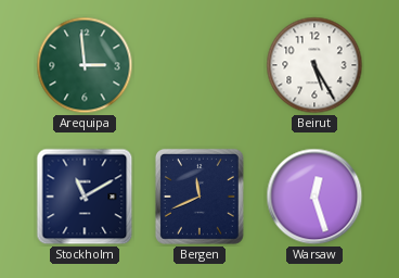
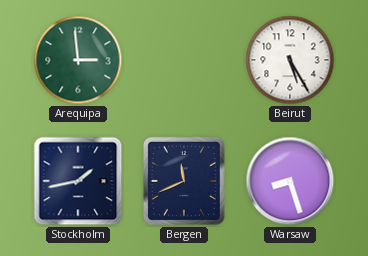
Stockholm: 11:10 -> 1:43
Warsaw: 12:27 -> 8:27
